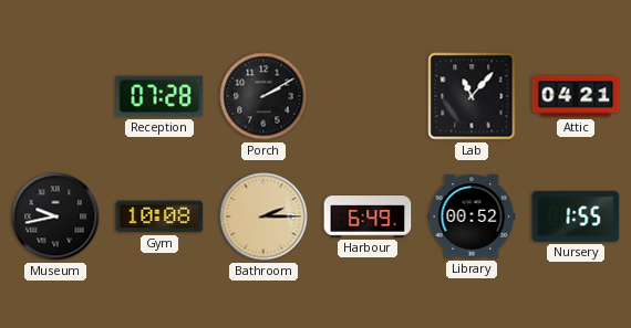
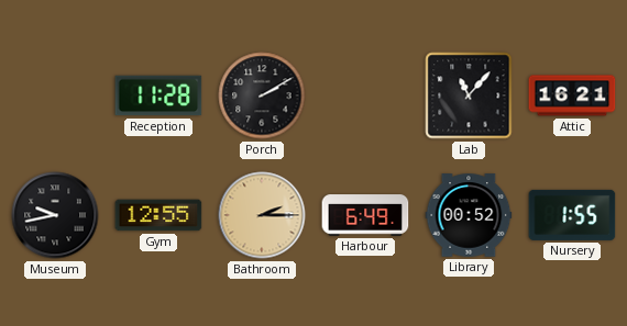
Reception: 07:28 -> 11:28
Attic: 04:21 -> 16:21
Gym: 10:08 -> 12:55
